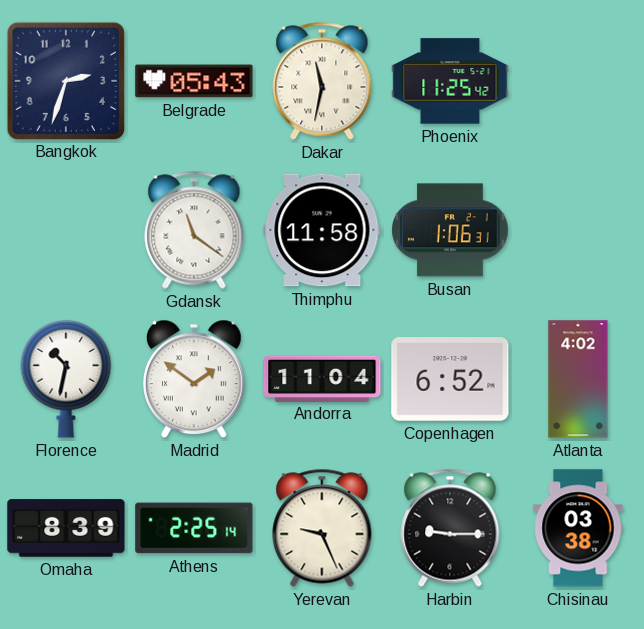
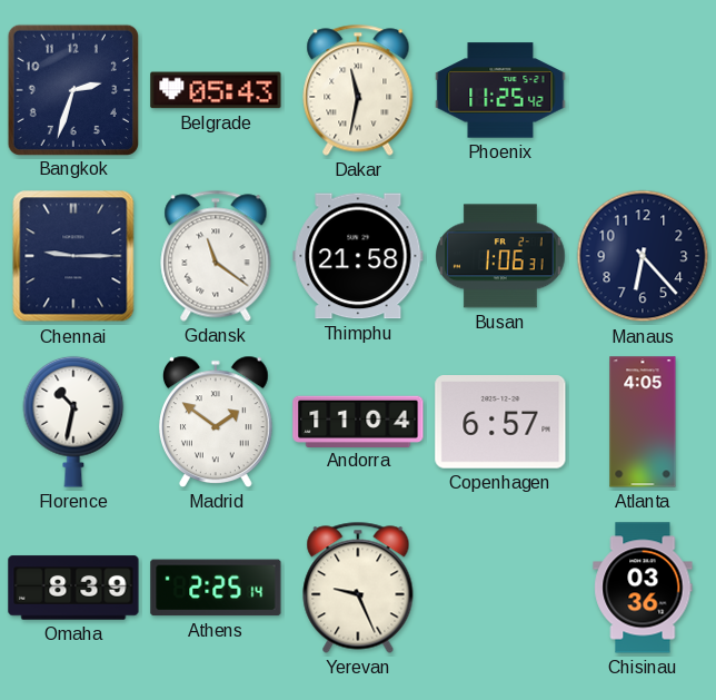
Chennai: none -> 9:15
Thimphu: 11:58 -> 21:58
Manaus: none -> 6:23
Copenhagen: 6:52 -> 6:57
Atlanta: 4:02 -> 4:05
Harbin: 9:15 -> none
Chisinau: 03:38 -> 03:36
